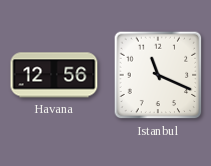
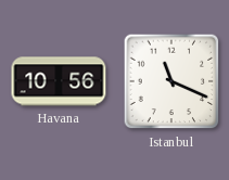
Havana: 12:56 -> 10:56
